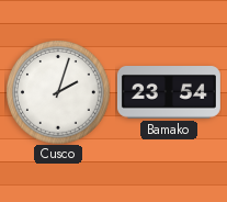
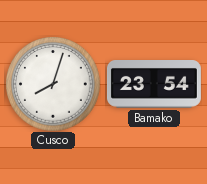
Cusco: 2:03 -> 8:03
